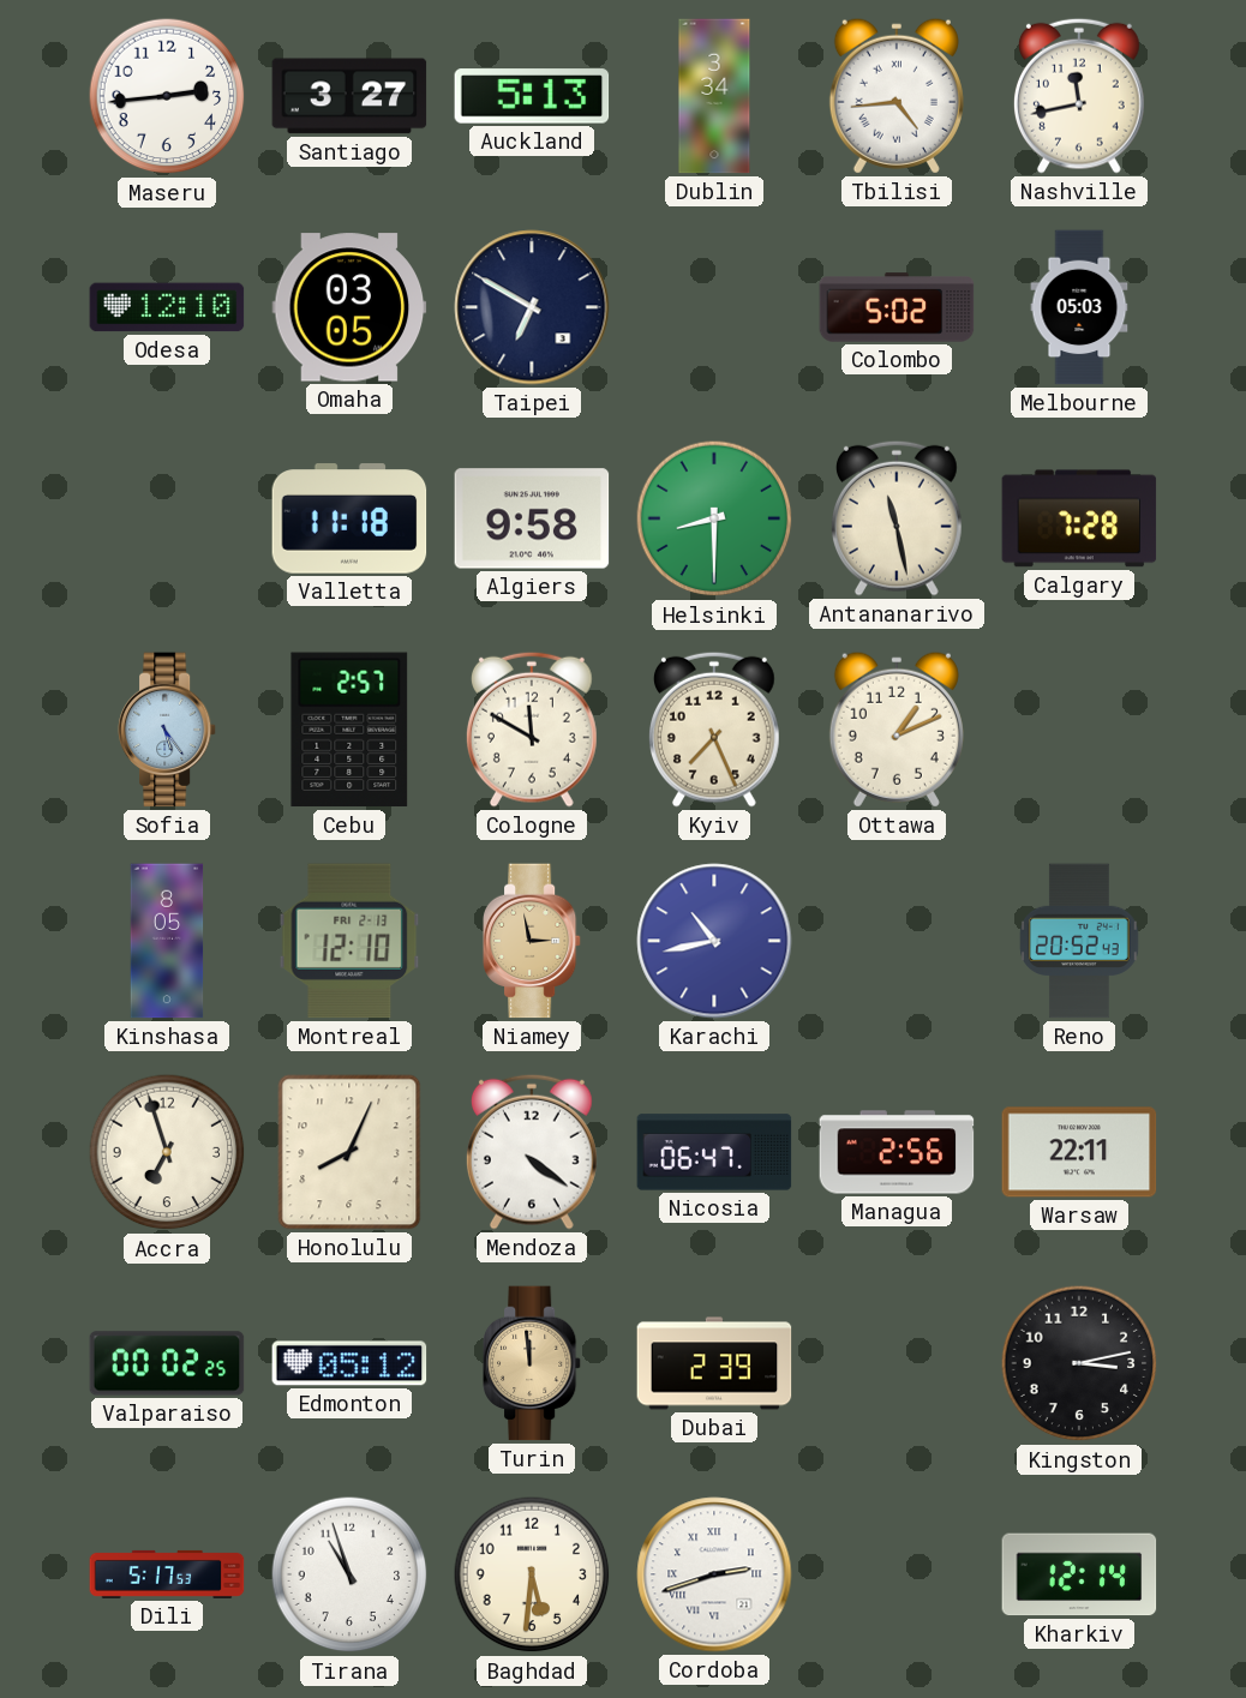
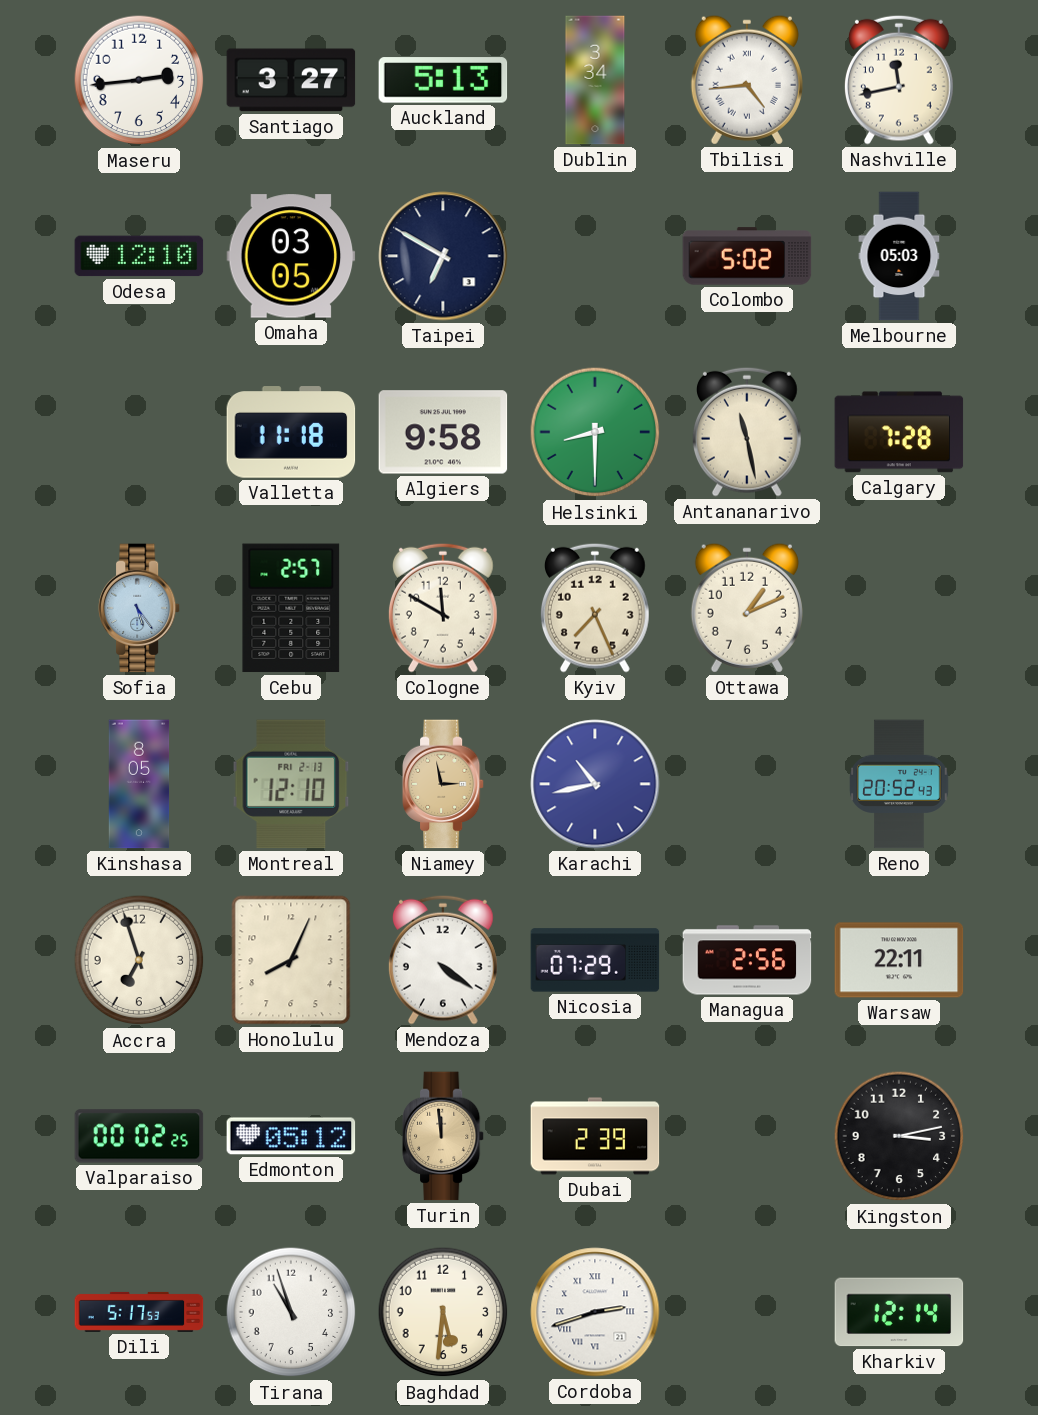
Nicosia: 06:47 -> 07:29
